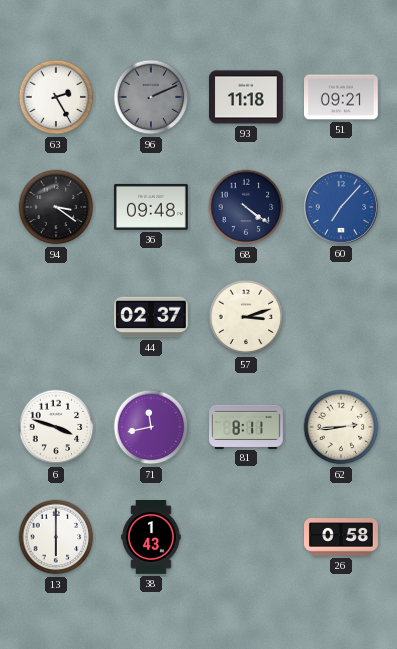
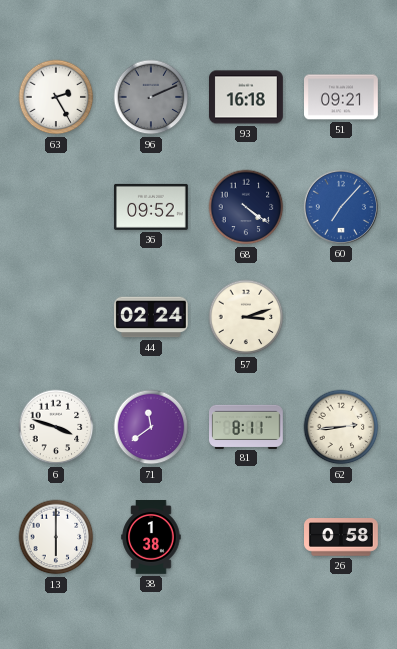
93: 11:18 -> 16:18
94: 3:21 -> none
36: 09:48 -> 09:52
44: 02:37 -> 02:24
71: 11:43 -> 11:39
38: 1:43 -> 1:38
